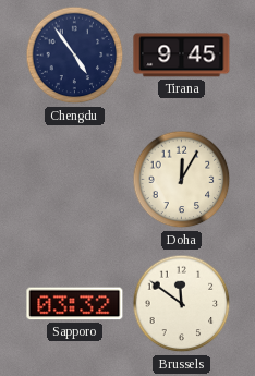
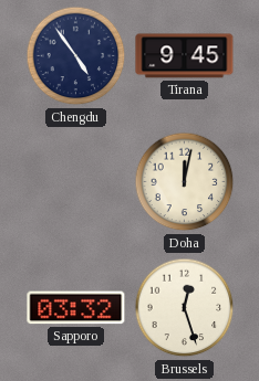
Doha: 12:05 -> 12:02
Brussels: 11:51 -> 12:27
